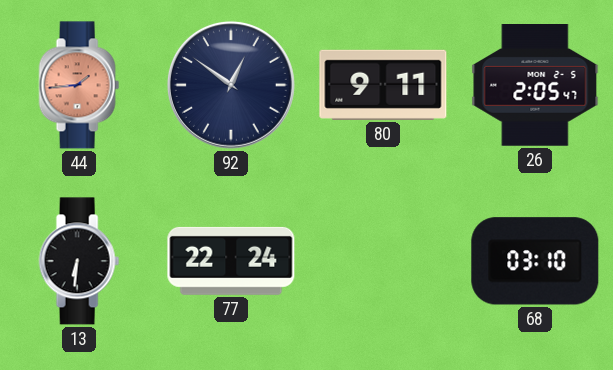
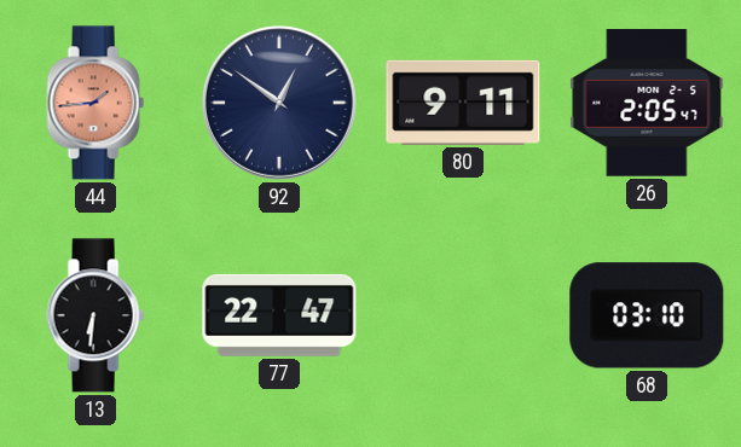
77: 22:24 -> 22:47
